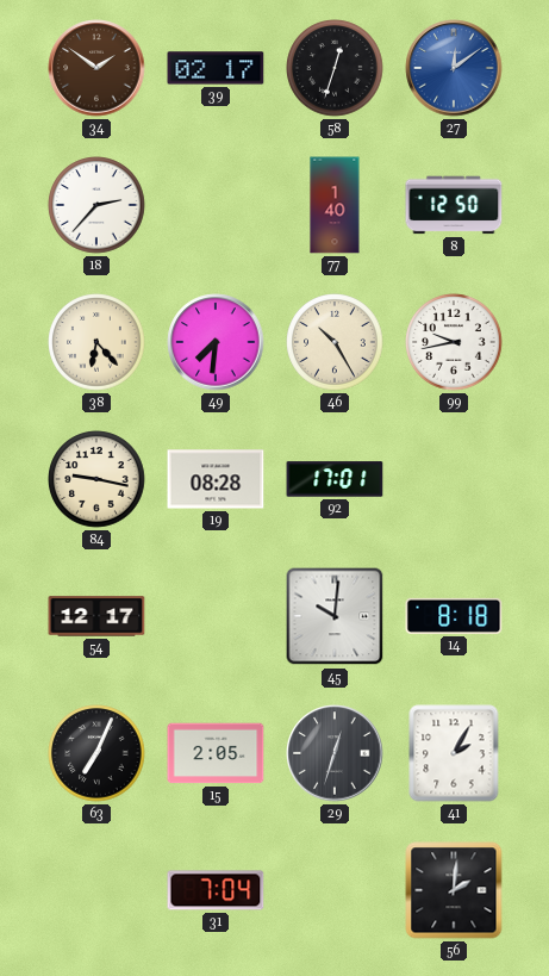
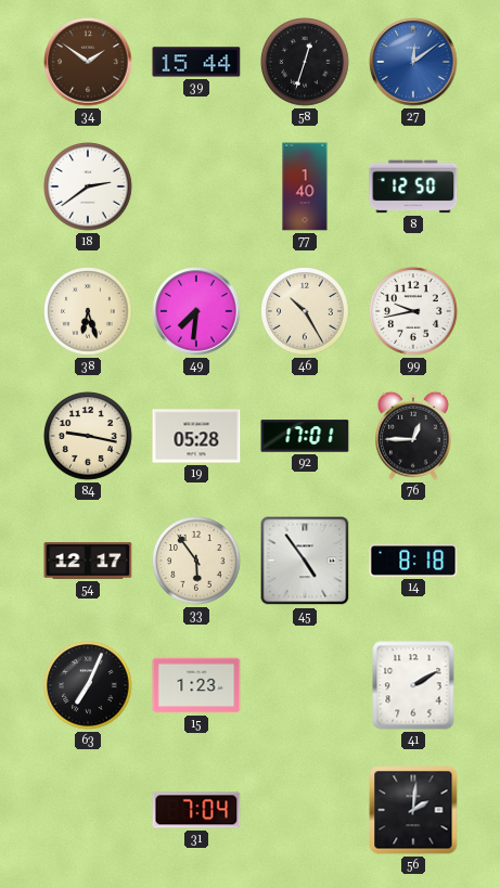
39: 02:17 -> 15:44
18: 2:37 -> 2:39
38: 6:23 -> 6:27
19: 08:28 -> 05:28
76: none -> 12:45
33: none -> 5:54
45: 10:01 -> 4:54
15: 2:05 -> 1:23
29: 12:33 -> none
41: 2:05 -> 2:10
